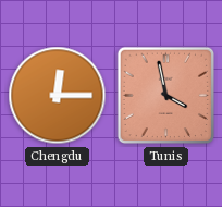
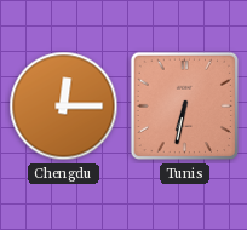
Tunis: 3:58 -> 6:32
